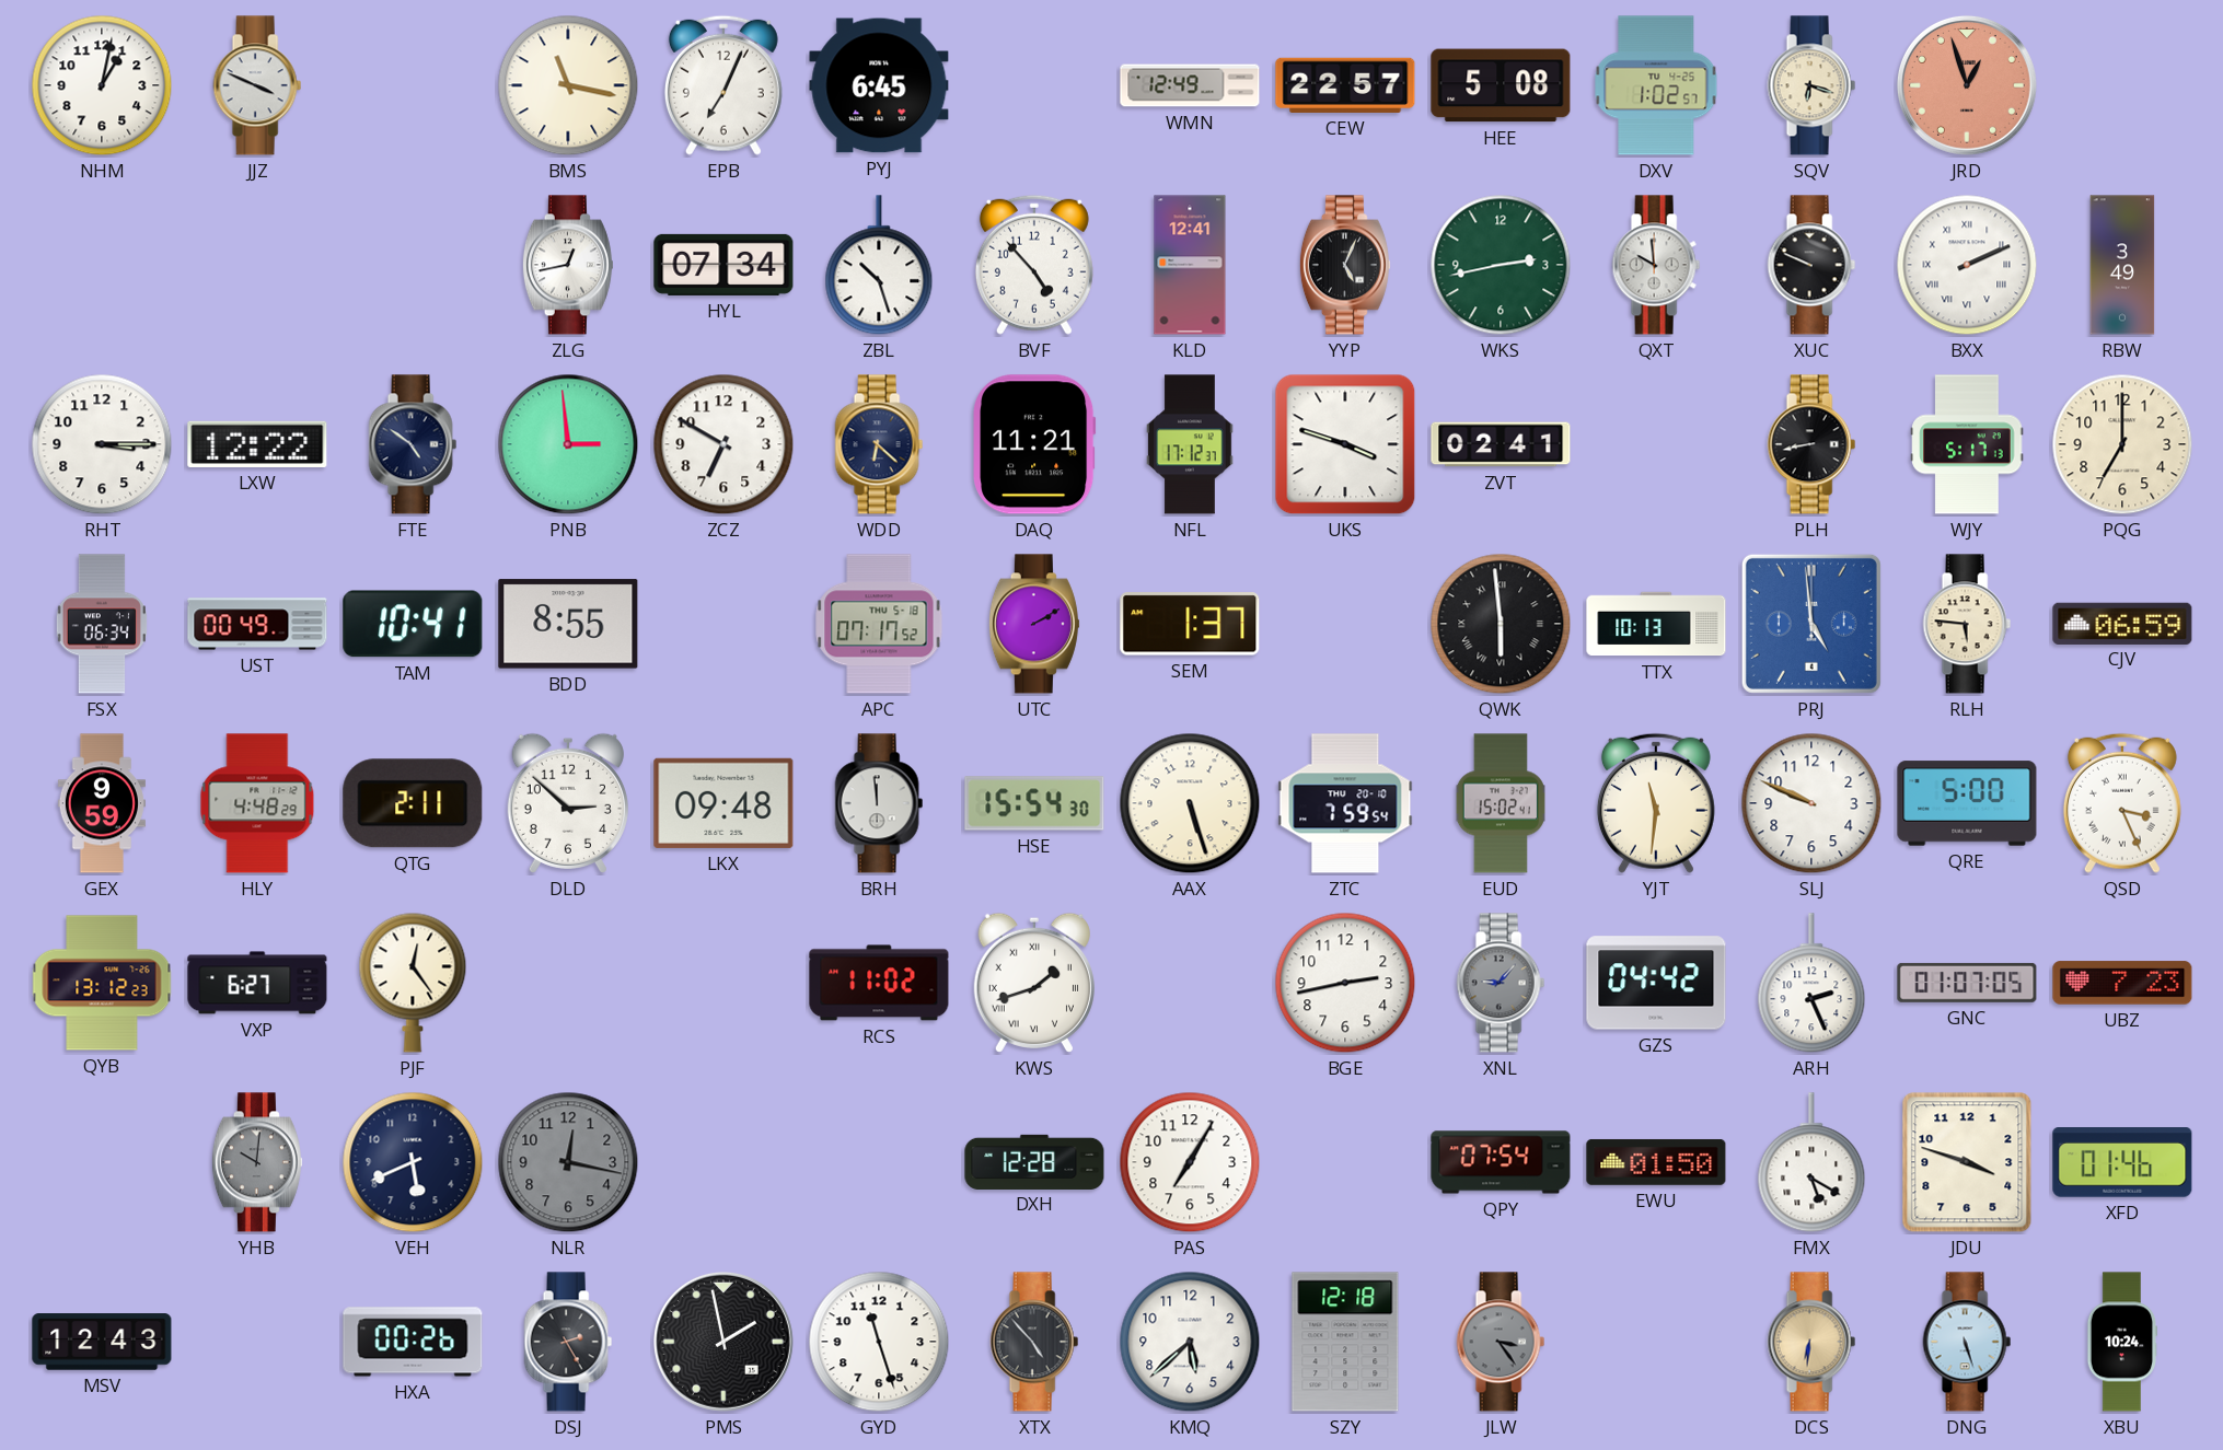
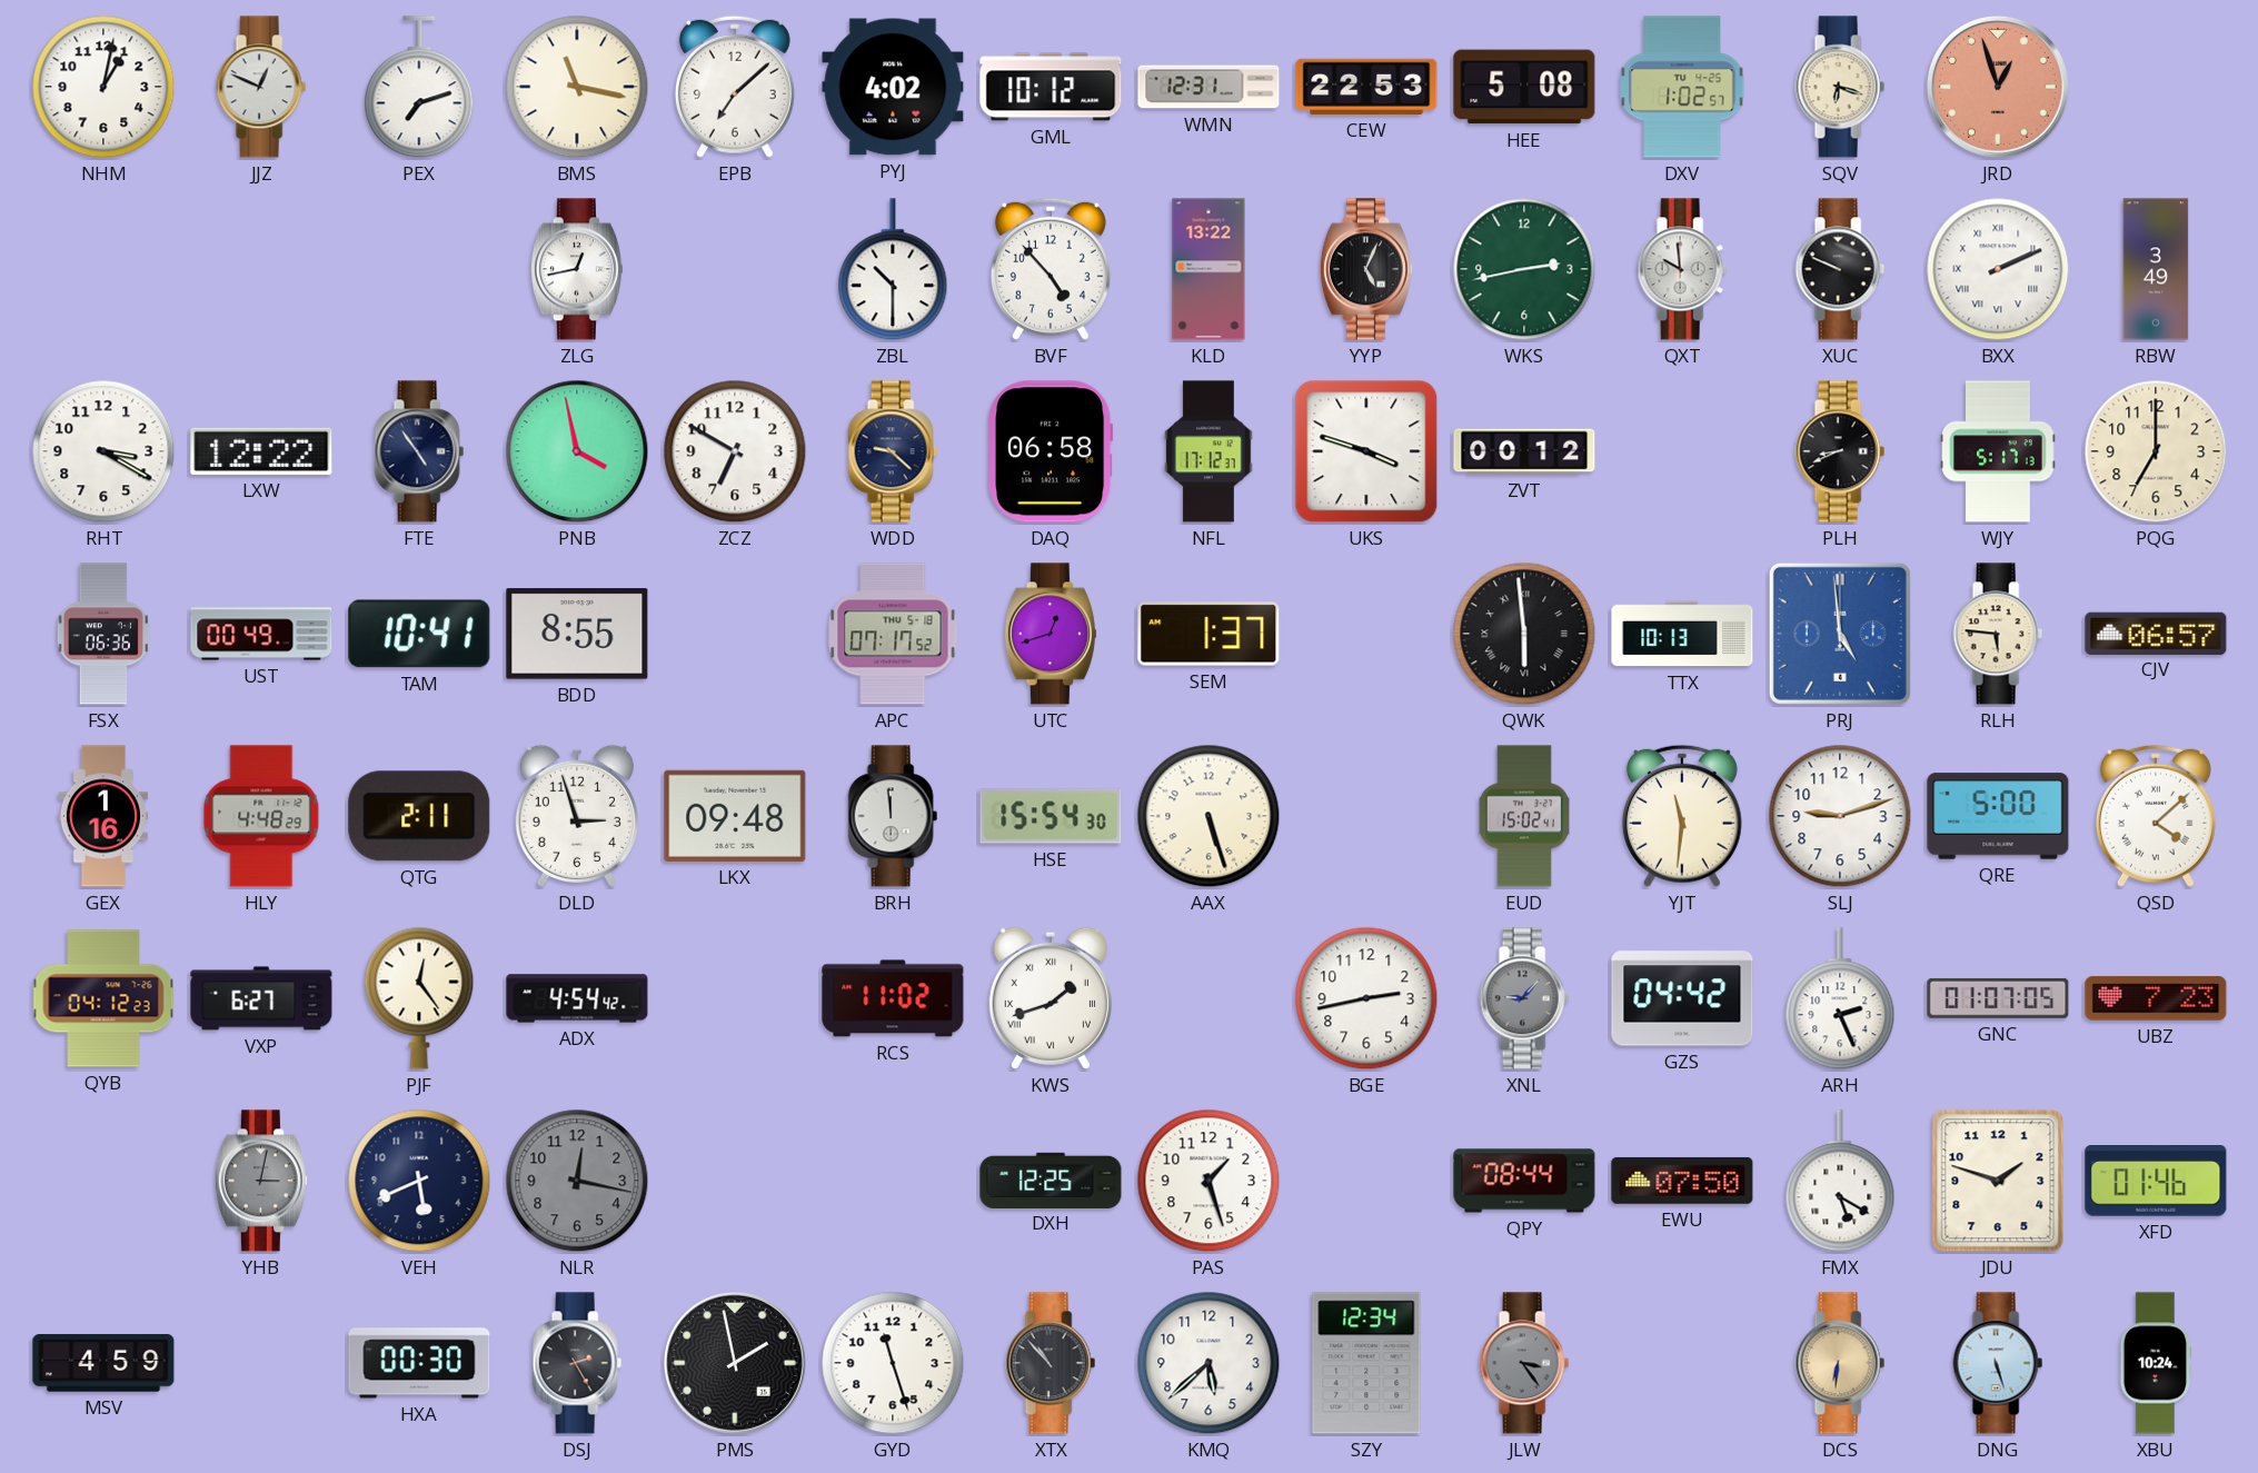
JJZ: 3:49 -> 12:49
PEX: none -> 7:12
EPB: 7:04 -> 7:08
PYJ: 6:45 -> 4:02
GML: none -> 10:12
WMN: 12:49 -> 12:31
CEW: 22:57 -> 22:53
HYL: 07:34 -> none
ZBL: 10:27 -> 10:30
KLD: 12:41 -> 13:22
RHT: 3:15 -> 3:20
FTE: 4:51 -> 4:54
PNB: 2:59 -> 3:58
WDD: 6:22 -> 9:22
DAQ: 11:21 -> 06:58
ZVT: 02:41 -> 00:12
PLH: 8:43 -> 8:41
FSX: 06:34 -> 06:36
UTC: 2:10 -> 12:42
CJV: 06:59 -> 06:57
GEX: 9:59 -> 1:16
DLD: 2:52 -> 2:57
ZTC: 7:59 -> none
SLJ: 9:49 -> 9:12
QSD: 3:26 -> 4:08
QYB: 13:12 -> 04:12
ADX: none -> 4:54
YHB: 10:01 -> 3:02
DXH: 12:28 -> 12:25
PAS: 7:05 -> 1:27
QPY: 07:54 -> 08:44
EWU: 01:50 -> 07:50
JDU: 3:48 -> 1:48
MSV: 12:43 -> 4:59
HXA: 00:26 -> 00:30
XTX: 4:53 -> 10:53
SZY: 12:18 -> 12:34
